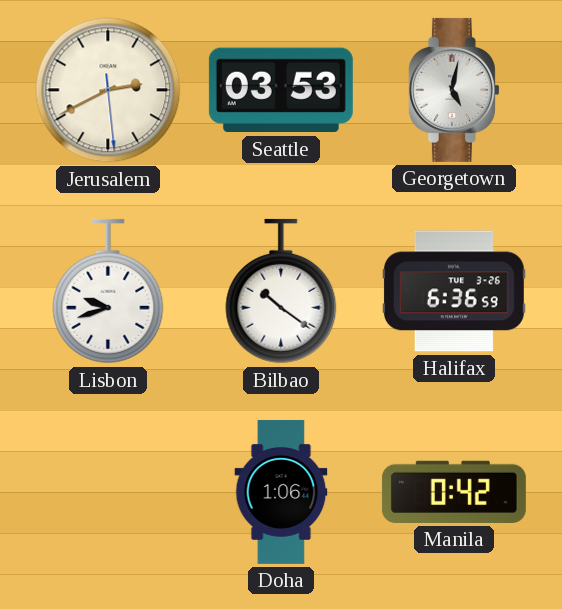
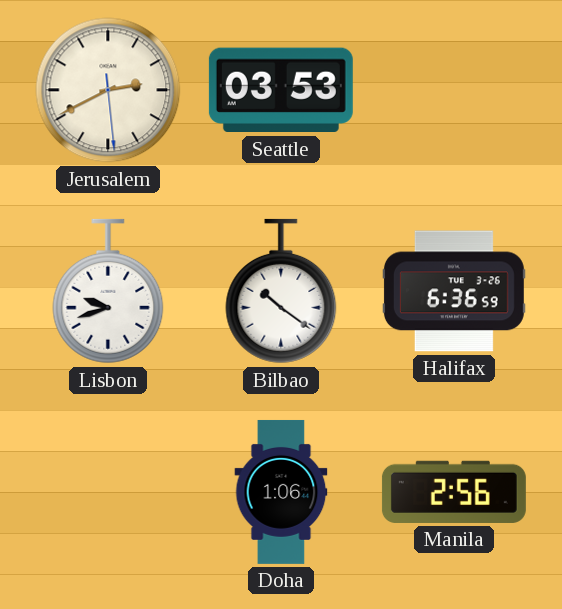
Georgetown: 5:02 -> none
Manila: 0:42 -> 2:56
